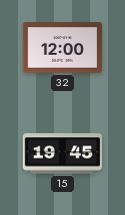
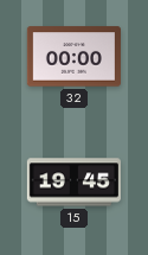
32: 12:00 -> 00:00
